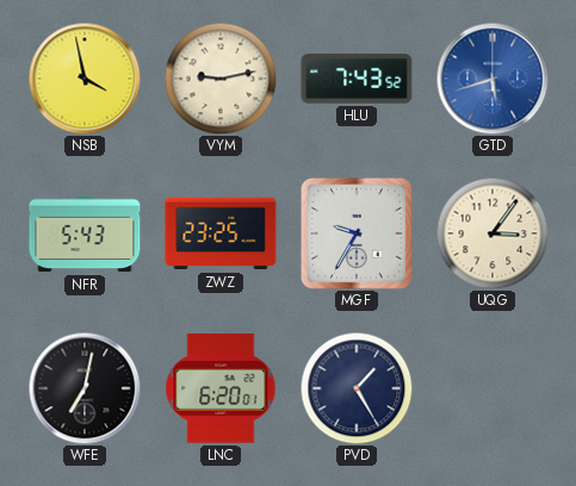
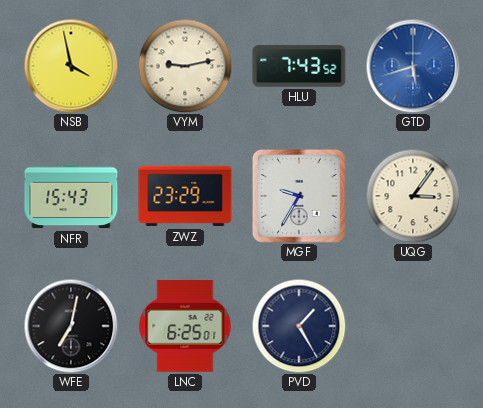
NFR: 5:43 -> 15:43
ZWZ: 23:25 -> 23:29
LNC: 6:20 -> 6:25
